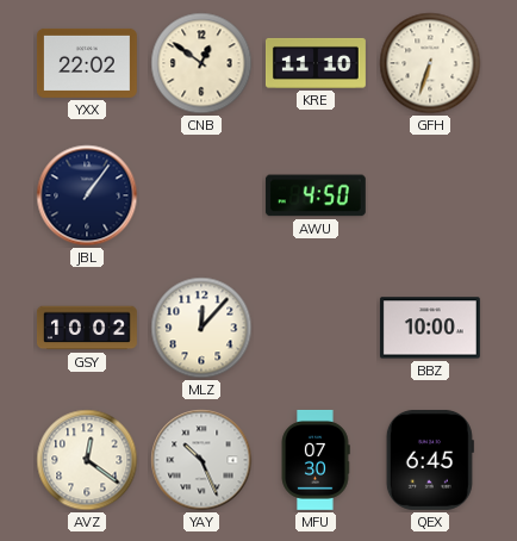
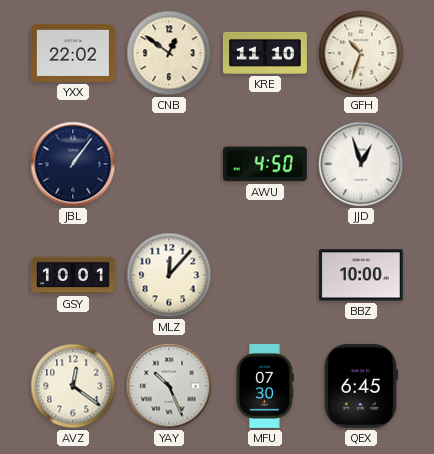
GFH: 6:33 -> 10:33
JJD: none -> 12:57
GSY: 10:02 -> 10:01
